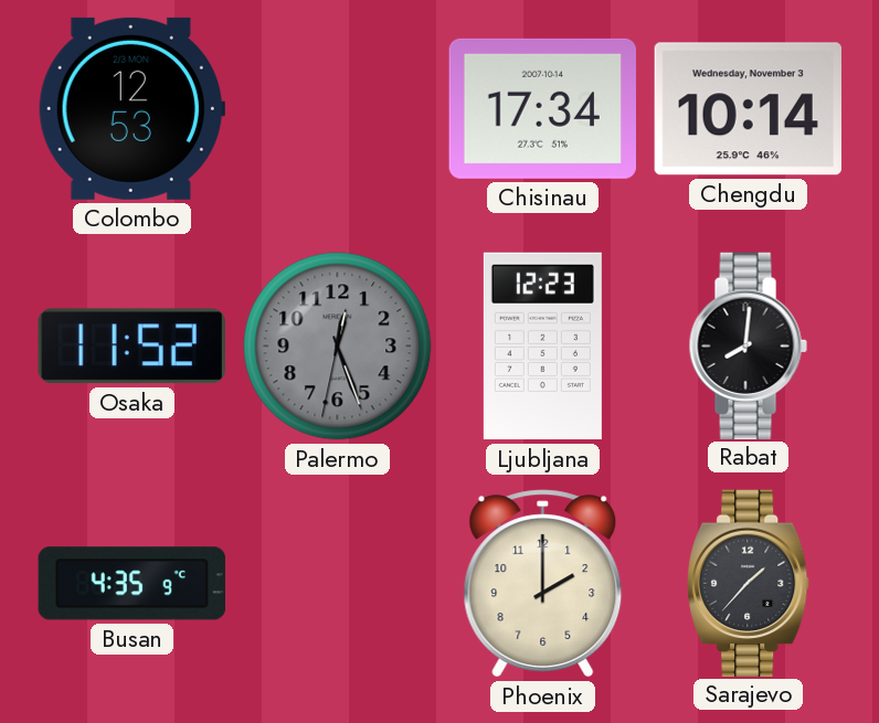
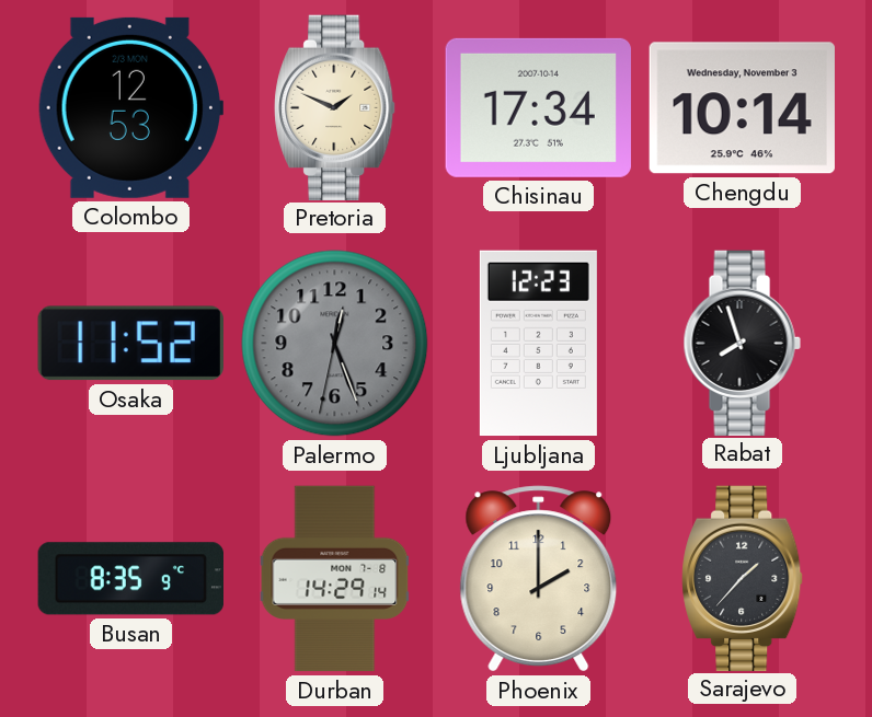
Pretoria: none -> 1:49
Rabat: 8:01 -> 7:57
Busan: 4:35 -> 8:35
Durban: none -> 14:29
